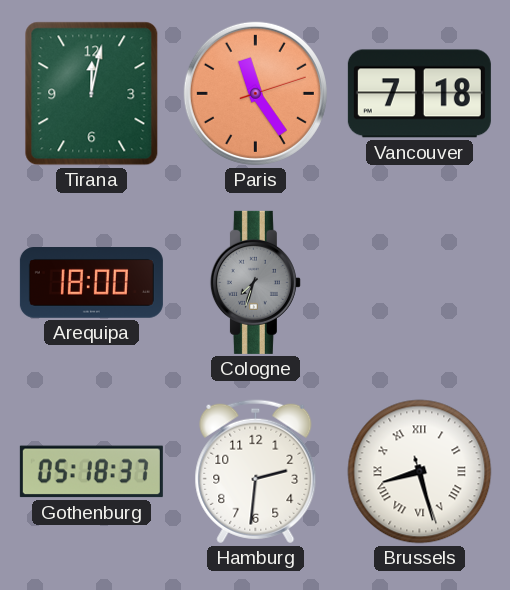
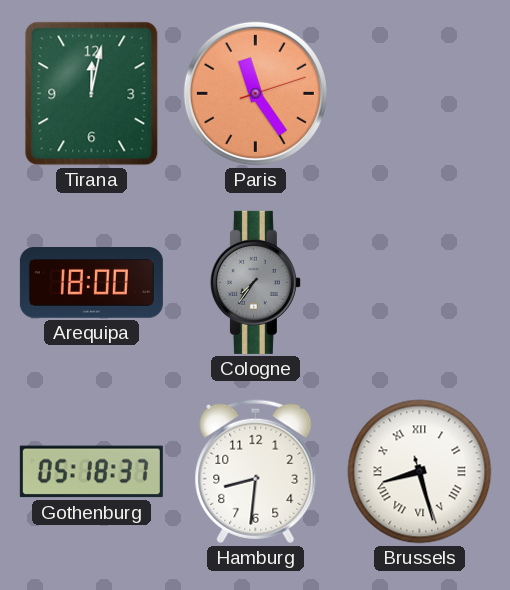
Vancouver: 7:18 -> none
Cologne: 7:33 -> 7:36
Hamburg: 2:31 -> 8:31
